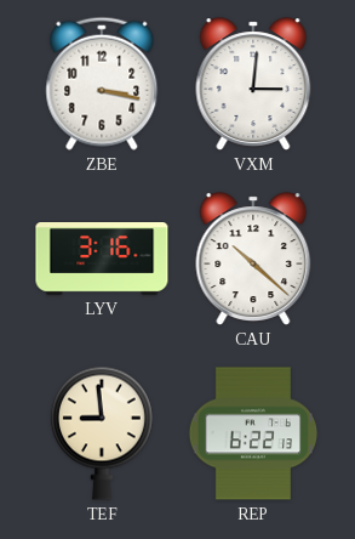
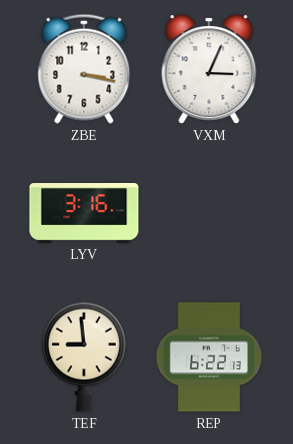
VXM: 3:01 -> 3:04
CAU: 10:22 -> none
